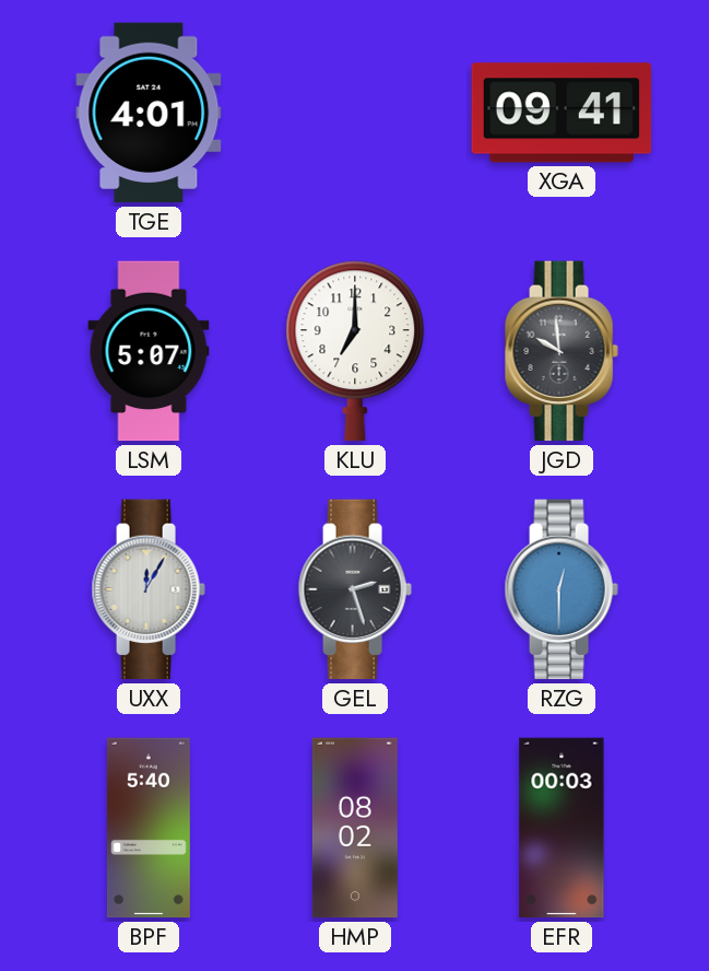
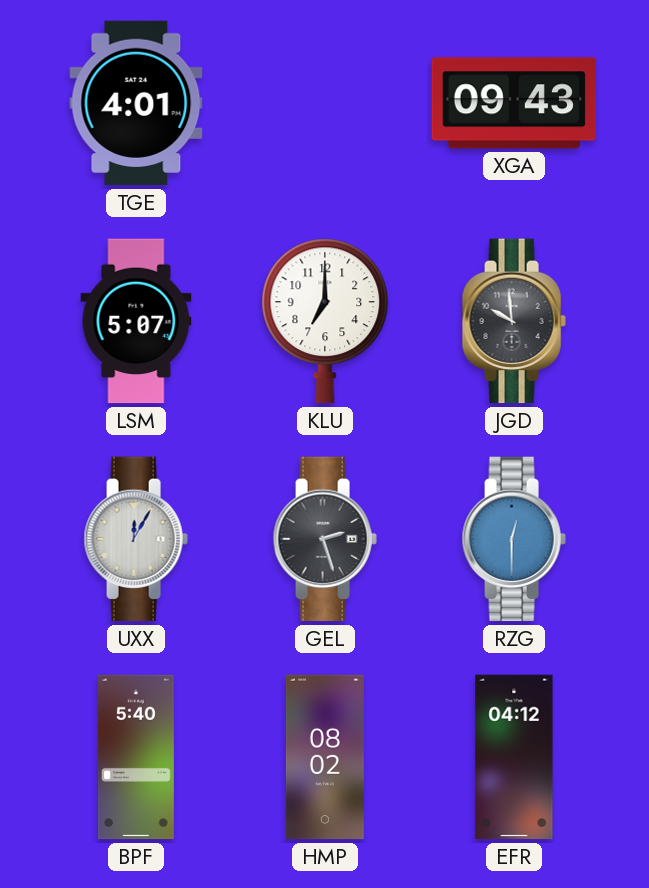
XGA: 09:41 -> 09:43
EFR: 00:03 -> 04:12
